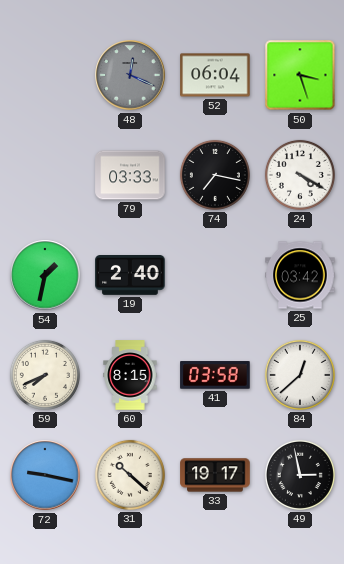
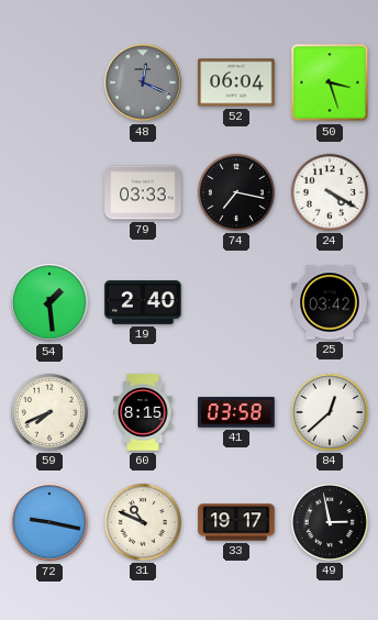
54: 1:32 -> 1:29
31: 10:22 -> 10:49
